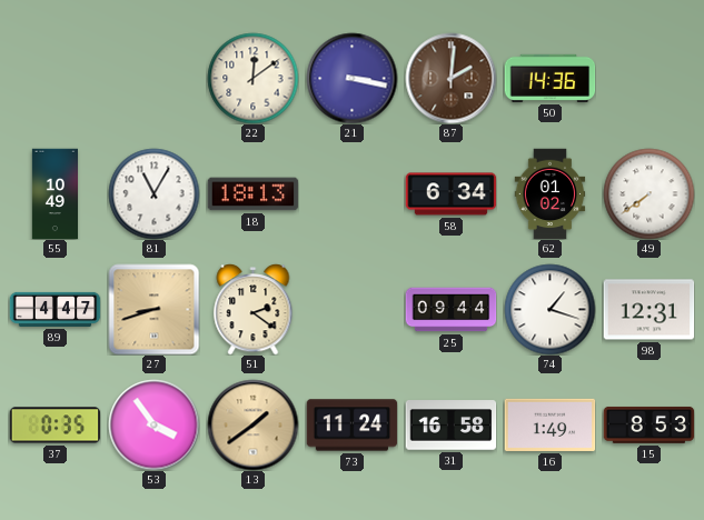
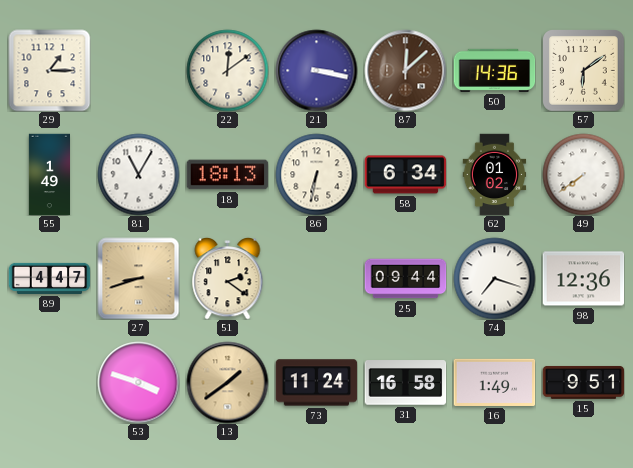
29: none -> 1:15
87: 2:01 -> 12:08
57: none -> 6:09
55: 10:49 -> 1:49
86: none -> 6:32
74: 1:18 -> 7:18
98: 12:31 -> 12:36
37: 0:35 -> none
53: 3:54 -> 3:48
15: 8:53 -> 9:51
